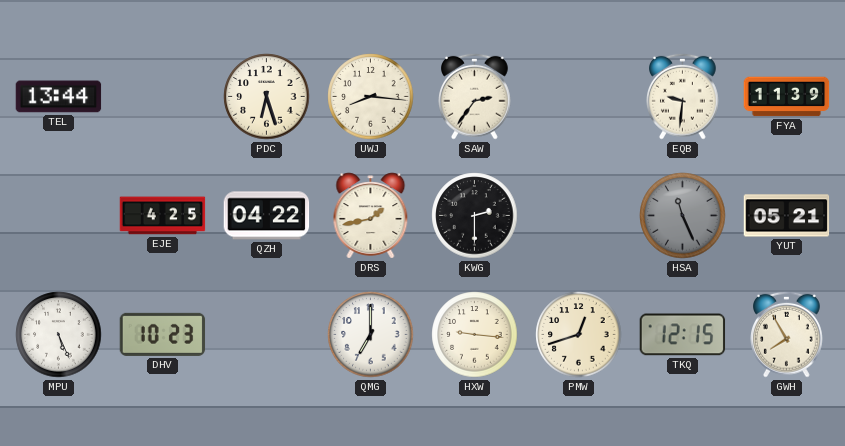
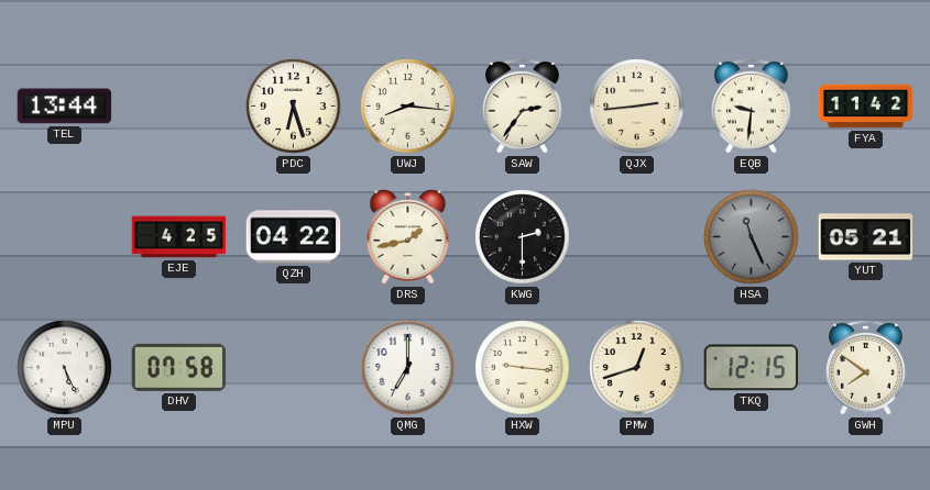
QJX: none -> 2:44
FYA: 11:39 -> 11:42
DHV: 10:23 -> 07:58
GWH: 7:55 -> 7:51
